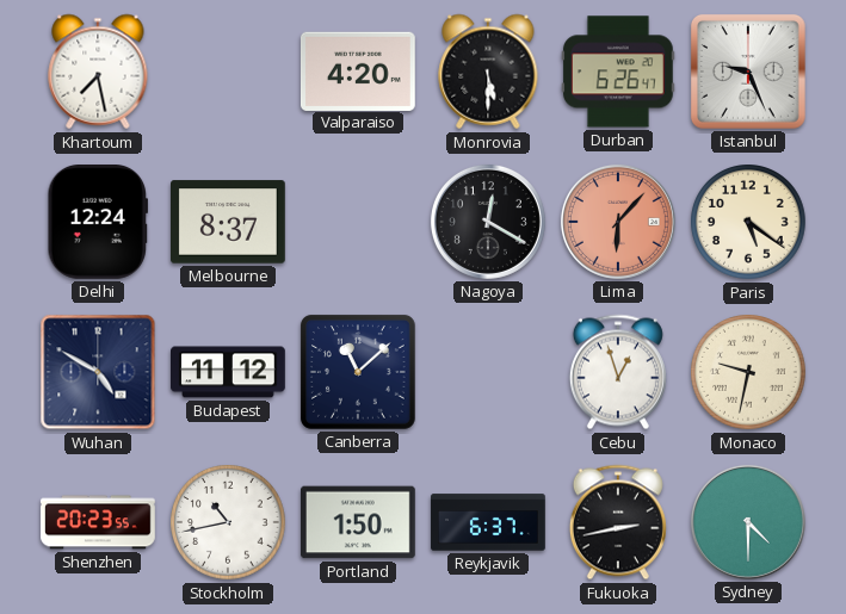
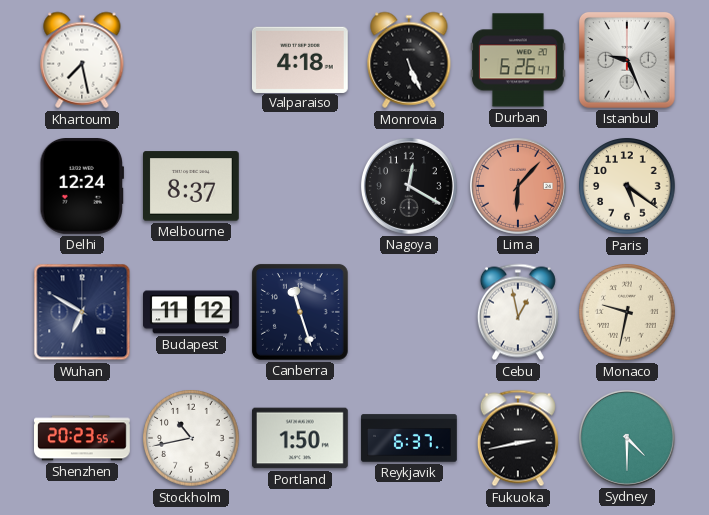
Valparaiso: 4:20 -> 4:18
Monrovia: 5:30 -> 5:26
Wuhan: 4:50 -> 6:50
Canberra: 11:08 -> 11:27
Cebu: 12:57 -> 12:58
